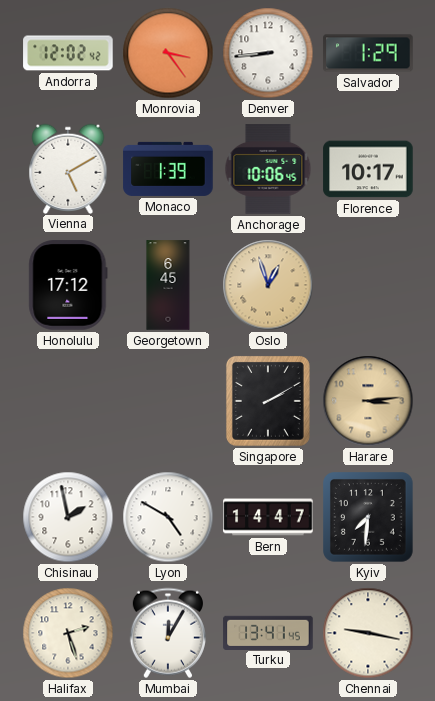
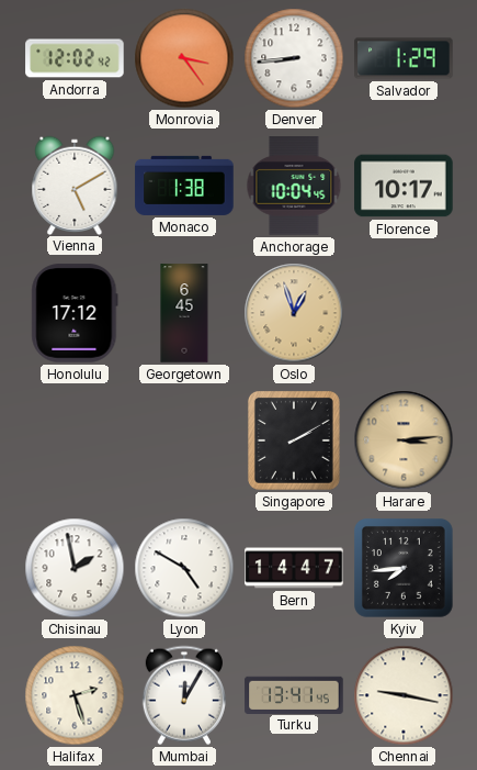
Monaco: 1:39 -> 1:38
Anchorage: 10:06 -> 10:04
Kyiv: 7:31 -> 7:44
